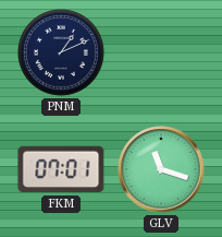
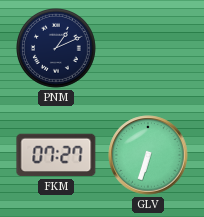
FKM: 07:01 -> 07:27
GLV: 11:18 -> 6:33
